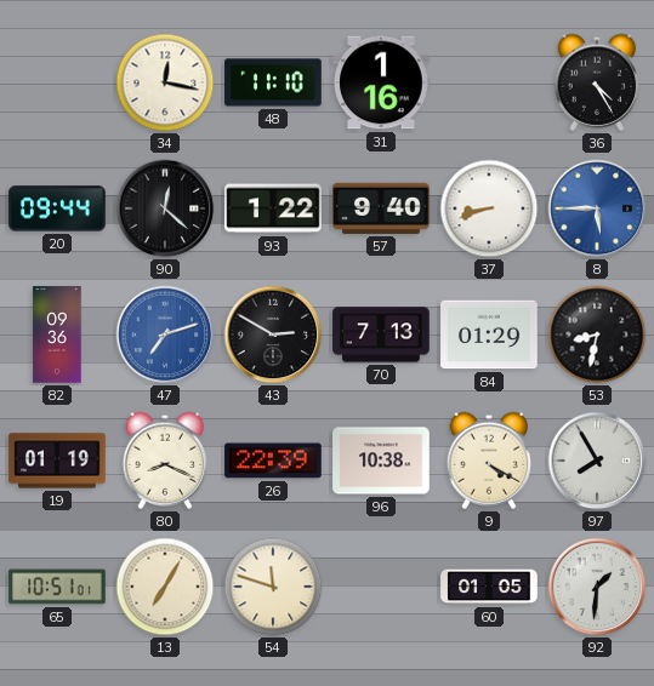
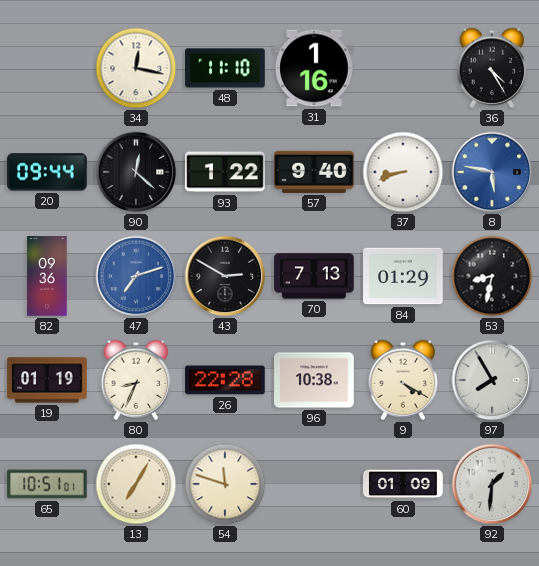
8: 5:45 -> 5:47
80: 8:19 -> 8:34
26: 22:39 -> 22:28
60: 01:05 -> 01:09
